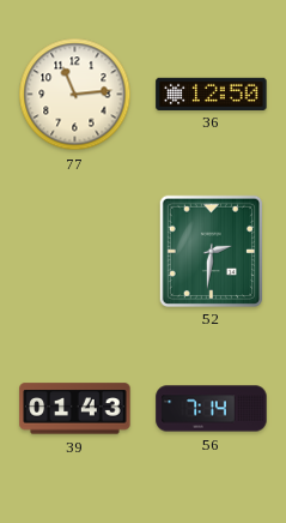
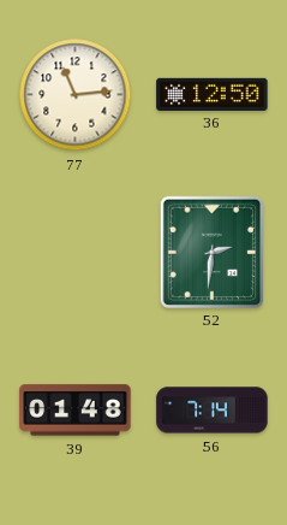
39: 01:43 -> 01:48
